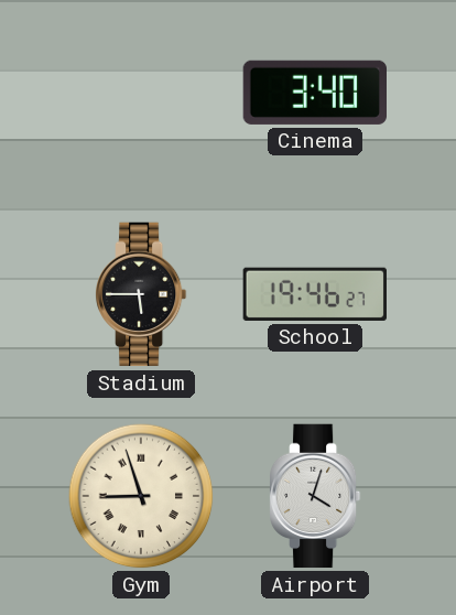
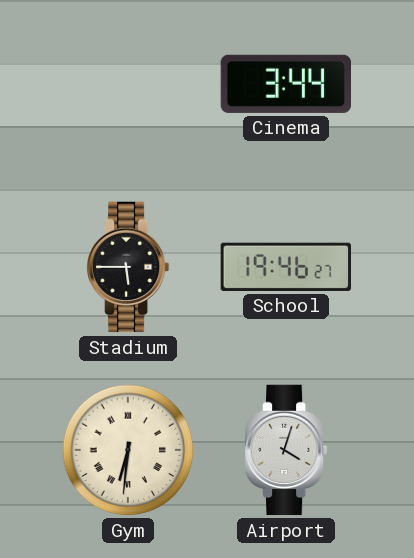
Cinema: 3:40 -> 3:44
Gym: 8:57 -> 6:31
